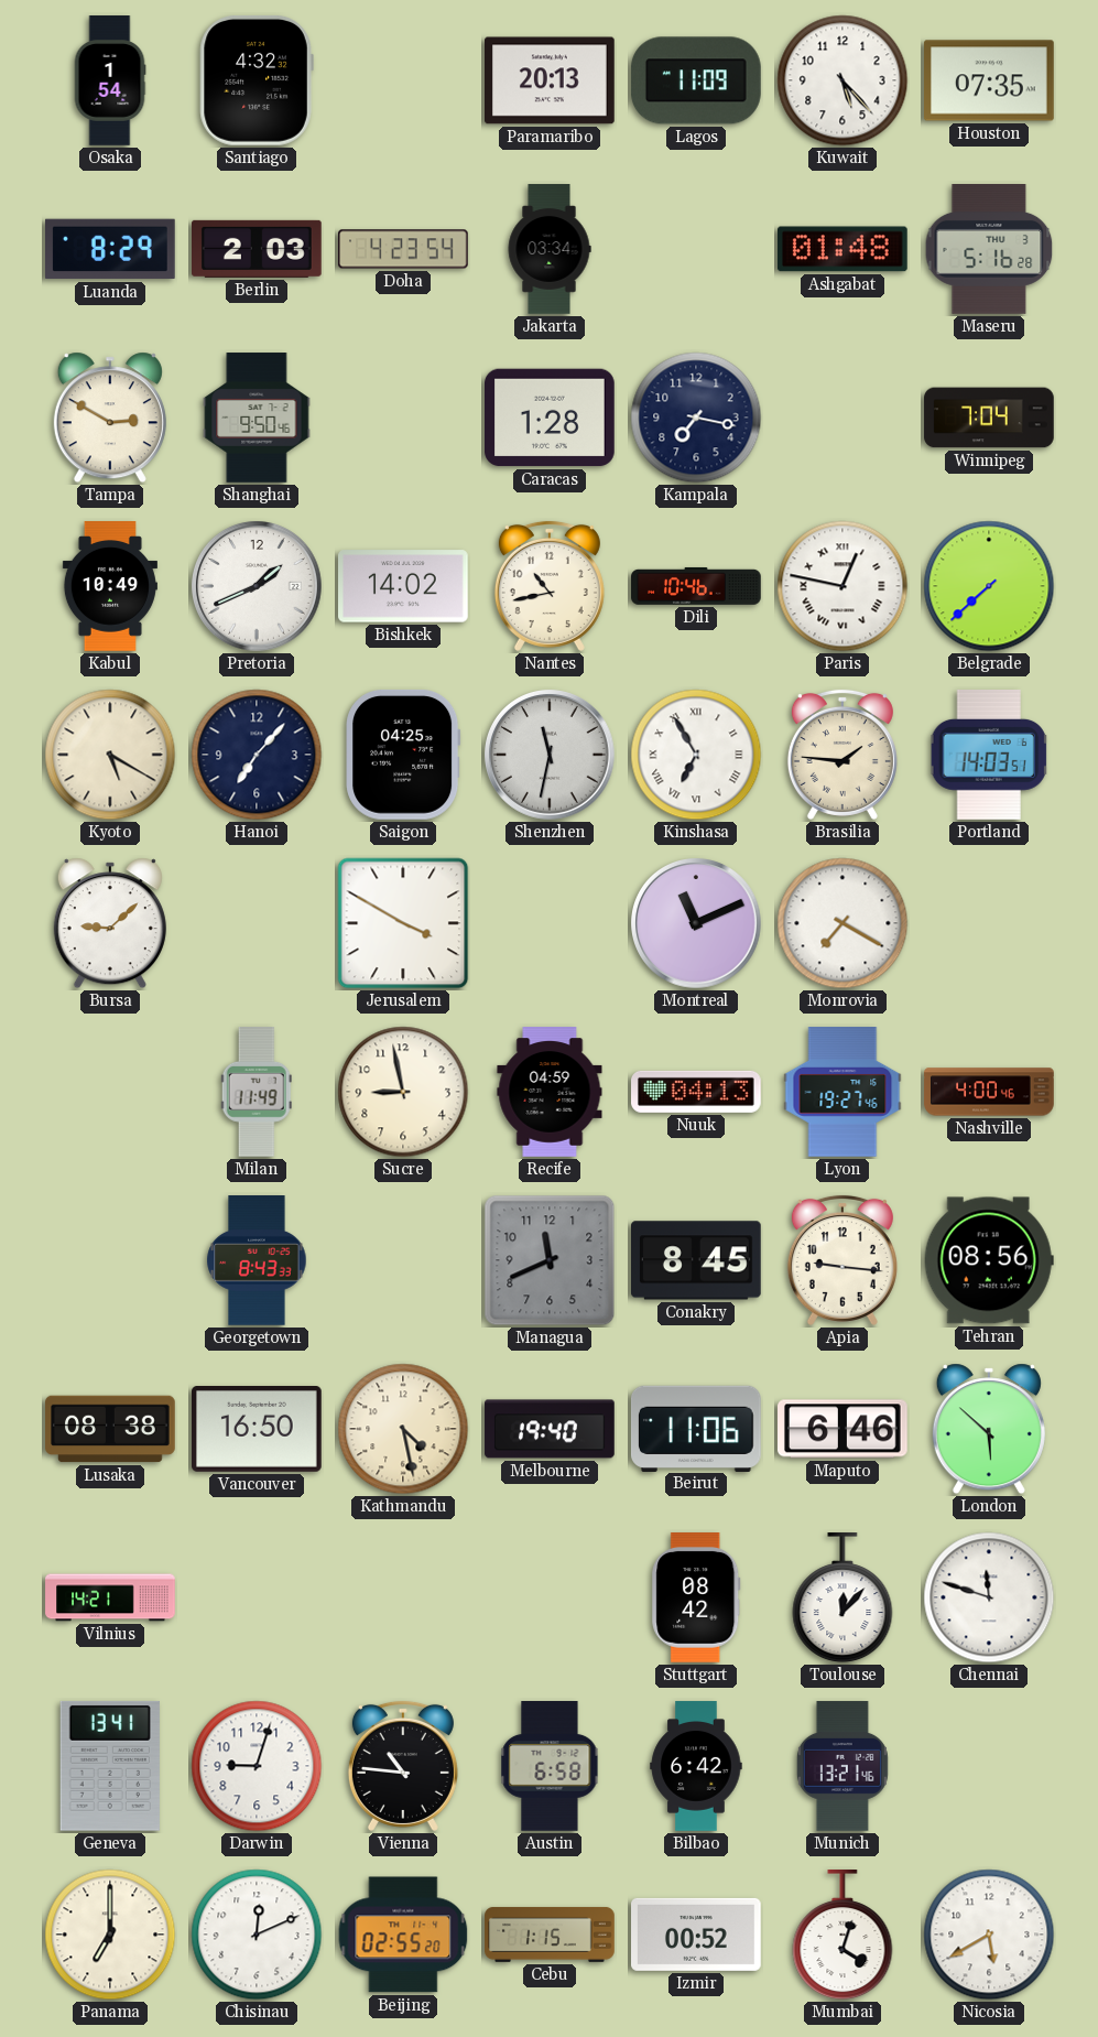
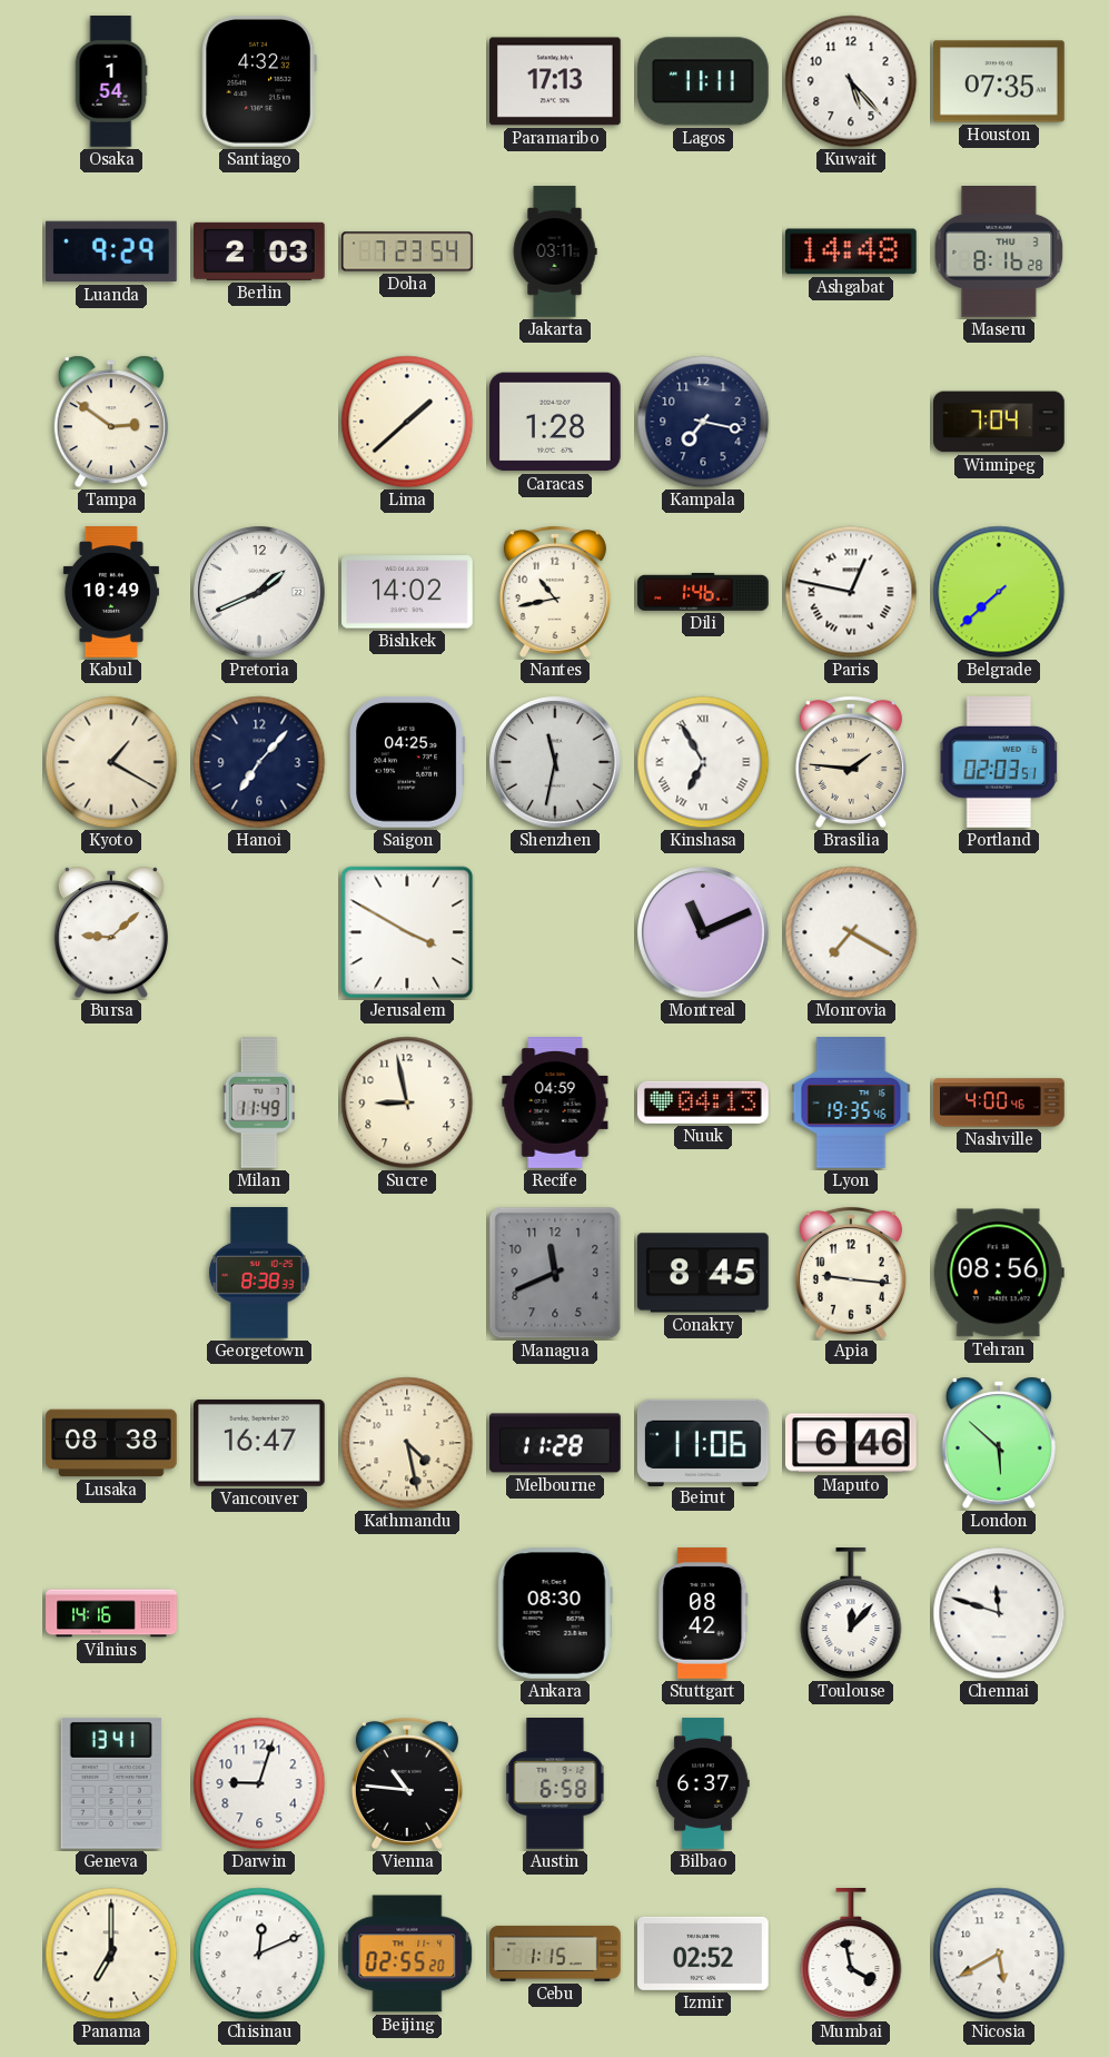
Paramaribo: 20:13 -> 17:13
Lagos: 11:09 -> 11:11
Luanda: 8:29 -> 9:29
Doha: 4:23 -> 7:23
Jakarta: 03:34 -> 03:11
Ashgabat: 01:48 -> 14:48
Maseru: 5:16 -> 8:16
Tampa: 2:50 -> 2:51
Shanghai: 9:50 -> none
Lima: none -> 1:38
Dili: 10:46 -> 1:46
Kyoto: 5:20 -> 1:20
Portland: 14:03 -> 02:03
Lyon: 19:27 -> 19:35
Georgetown: 8:43 -> 8:38
Vancouver: 16:50 -> 16:47
Melbourne: 19:40 -> 11:28
Vilnius: 14:21 -> 14:16
Ankara: none -> 08:30
Bilbao: 6:42 -> 6:37
Munich: 13:21 -> none
Izmir: 00:52 -> 02:52
Mumbai: 4:03 -> 3:58
